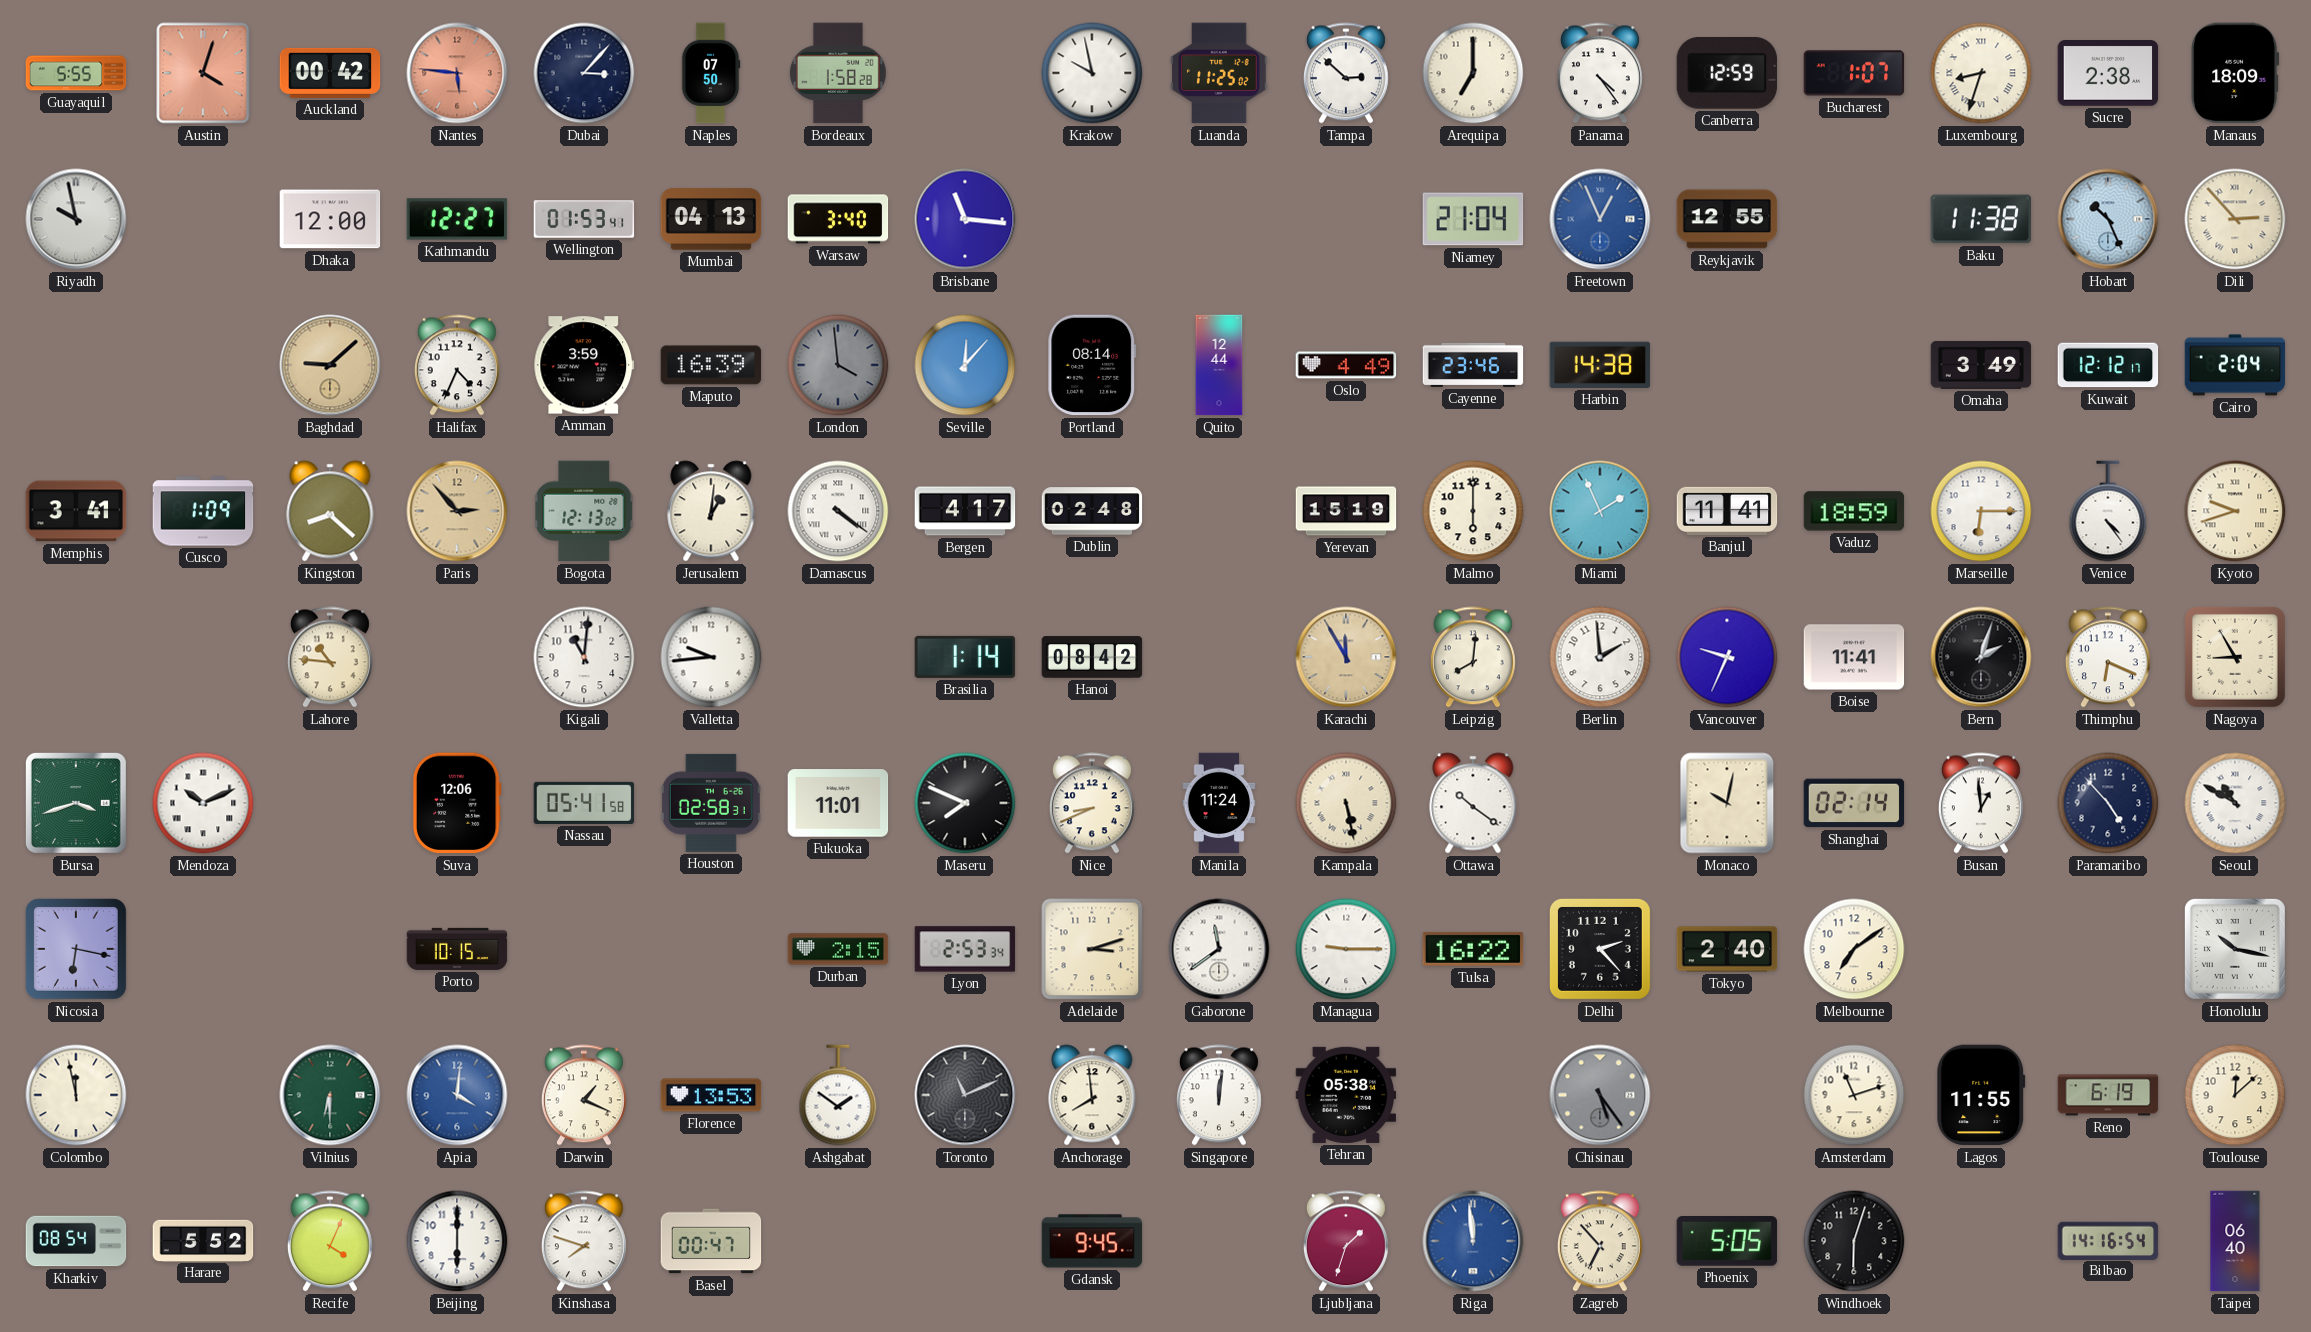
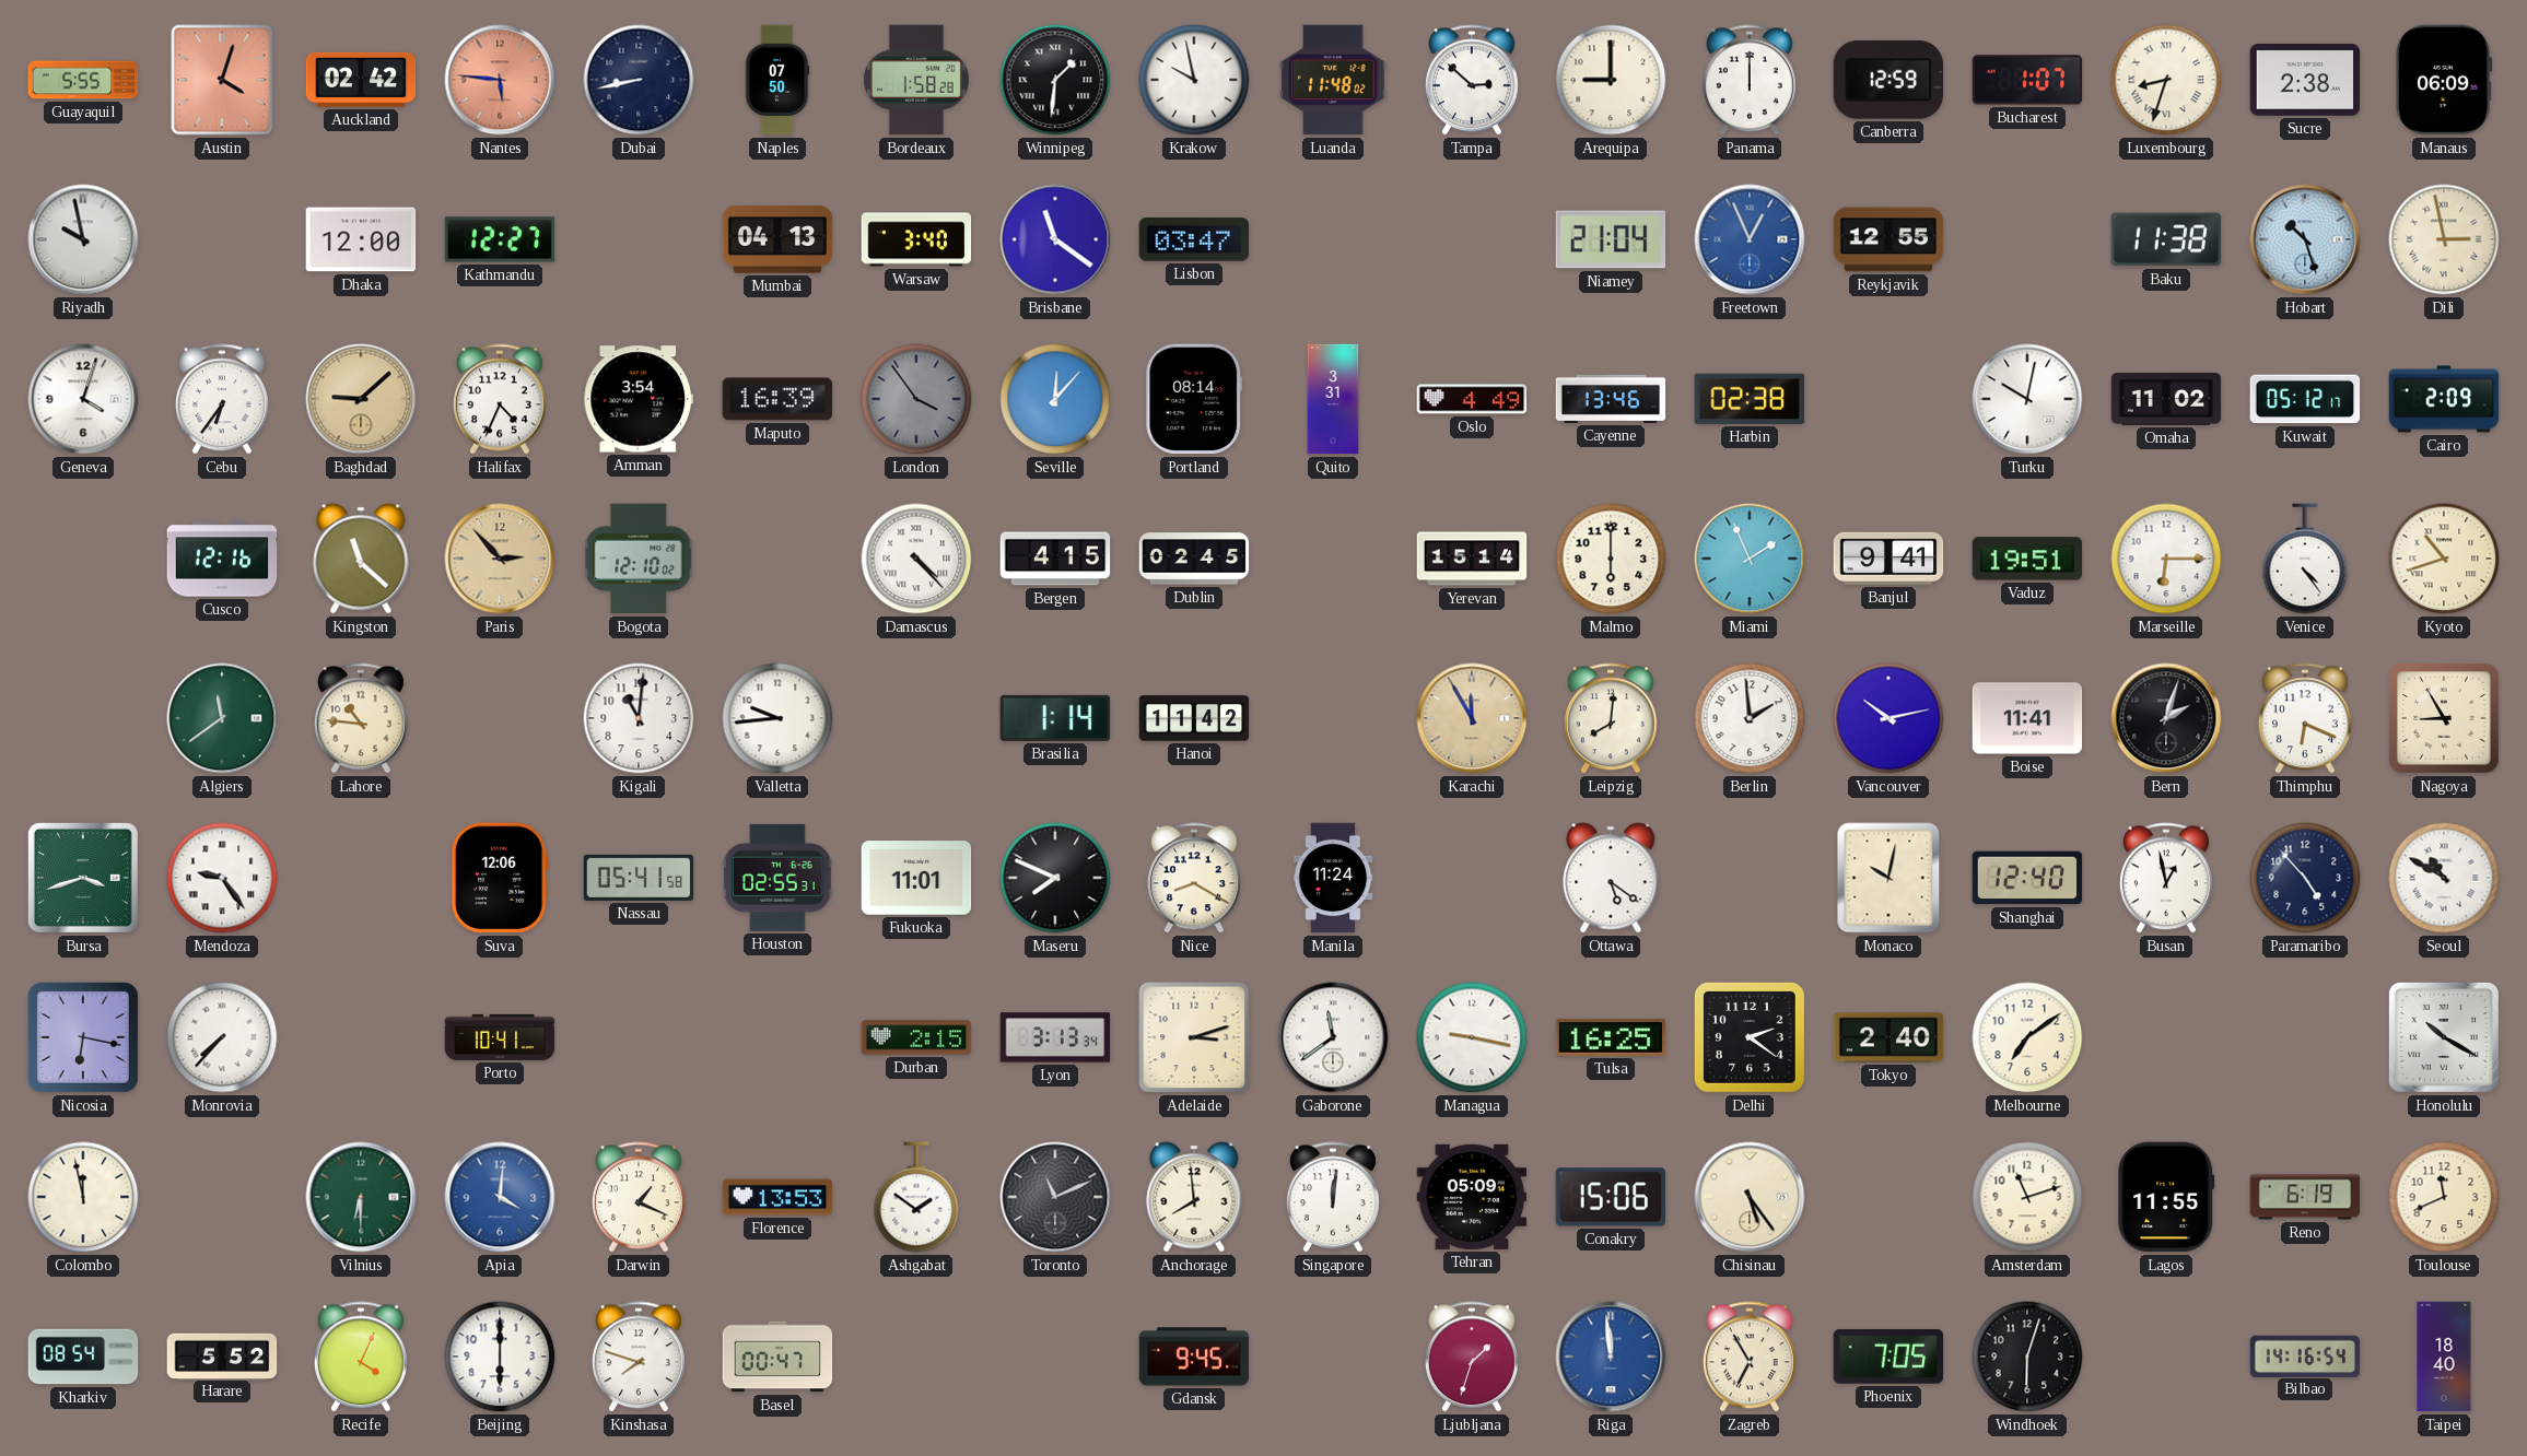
Auckland: 00:42 -> 02:42
Dubai: 3:07 -> 8:43
Winnipeg: none -> 1:31
Luanda: 11:25 -> 11:48
Arequipa: 7:00 -> 9:00
Panama: 4:24 -> 12:00
Manaus: 18:09 -> 06:09
Wellington: 01:53 -> none
Brisbane: 11:16 -> 11:21
Lisbon: none -> 03:47
Hobart: 10:26 -> 10:27
Dili: 2:53 -> 2:58
Geneva: none -> 4:03
Cebu: none -> 6:36
Amman: 3:59 -> 3:54
London: 3:59 -> 3:54
Quito: 12:44 -> 3:31
Cayenne: 23:46 -> 13:46
Harbin: 14:38 -> 02:38
Turku: none -> 10:02
Omaha: 3:49 -> 11:02
Kuwait: 12:12 -> 05:12
Cairo: 2:04 -> 2:09
Memphis: 3:41 -> none
Cusco: 1:09 -> 12:16
Kingston: 8:22 -> 11:22
Bogota: 12:13 -> 12:10
Jerusalem: 1:01 -> none
Damascus: 4:21 -> 4:23
Bergen: 4:17 -> 4:15
Dublin: 02:48 -> 02:45
Yerevan: 15:19 -> 15:14
Banjul: 11:41 -> 9:41
Vaduz: 18:59 -> 19:51
Kyoto: 9:42 -> 10:42
Algiers: none -> 11:39
Hanoi: 08:42 -> 11:42
Vancouver: 9:34 -> 10:13
Mendoza: 10:11 -> 9:24
Houston: 02:58 -> 02:55
Nice: 8:41 -> 8:20
Kampala: 5:28 -> none
Ottawa: 10:21 -> 5:21
Shanghai: 02:14 -> 12:40
Busan: 12:59 -> 12:58
Monrovia: none -> 7:37
Porto: 10:15 -> 10:41
Lyon: 2:53 -> 3:13
Managua: 9:15 -> 9:17
Tulsa: 16:22 -> 16:25
Delhi: 2:23 -> 2:21
Honolulu: 10:17 -> 10:20
Tehran: 05:38 -> 05:09
Conakry: none -> 15:06
Chisinau dial: grey -> cream
Toulouse: 12:08 -> 11:41
Zagreb: 6:53 -> 6:55
Phoenix: 5:05 -> 7:05
Taipei: 06:40 -> 18:40
